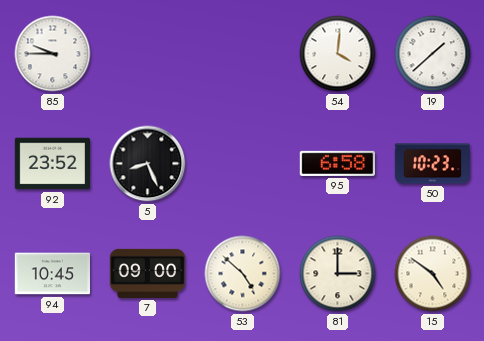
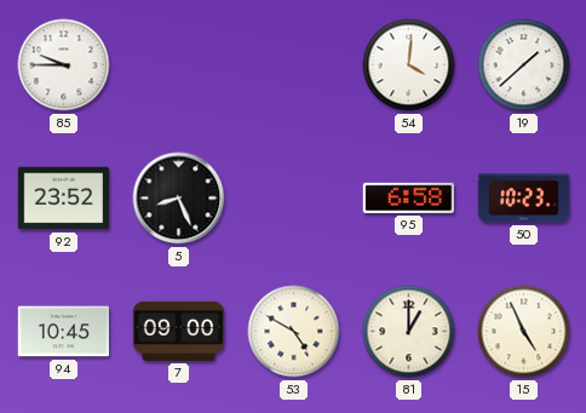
53: 4:52 -> 4:50
81: 3:00 -> 1:00
15: 4:51 -> 4:56
